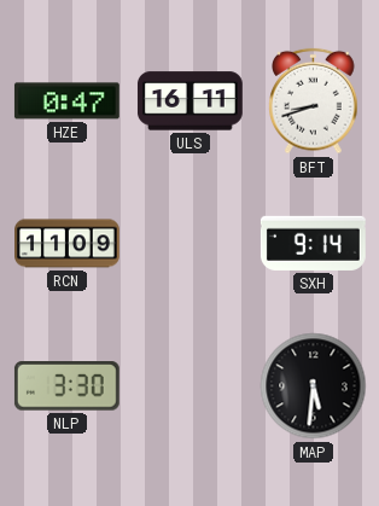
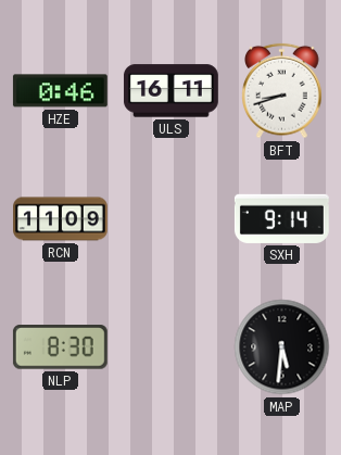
HZE: 0:47 -> 0:46
NLP: 3:30 -> 8:30
